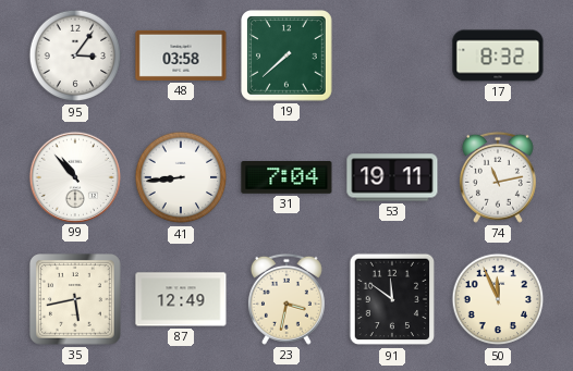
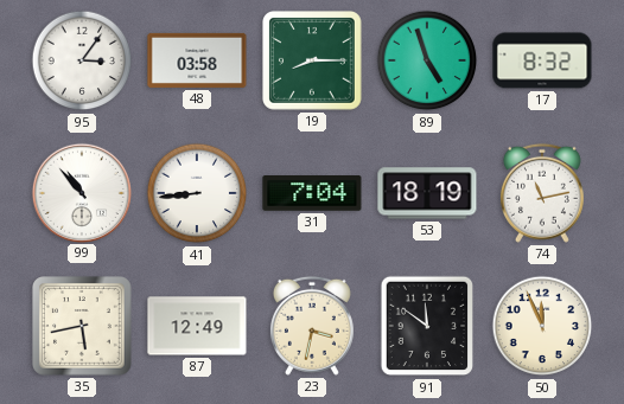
19: 7:38 -> 8:15
89: none -> 4:57
53: 19:11 -> 18:19
